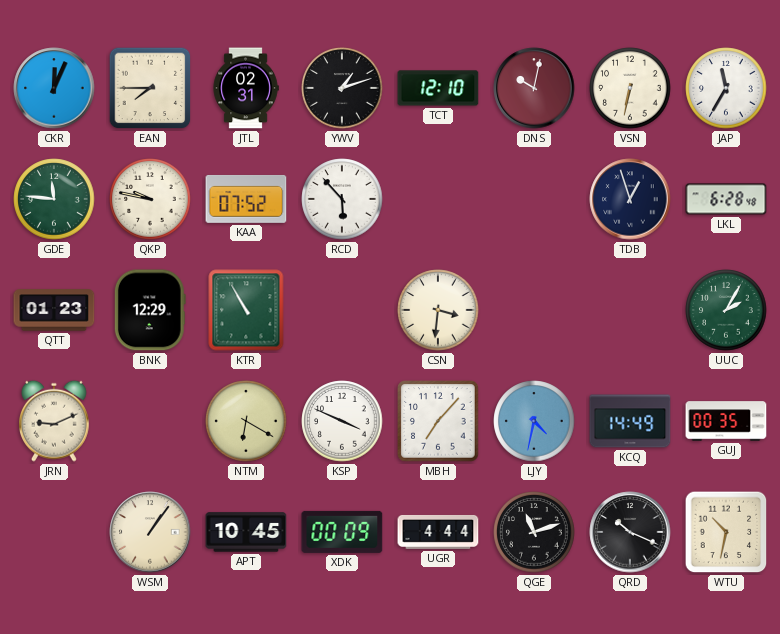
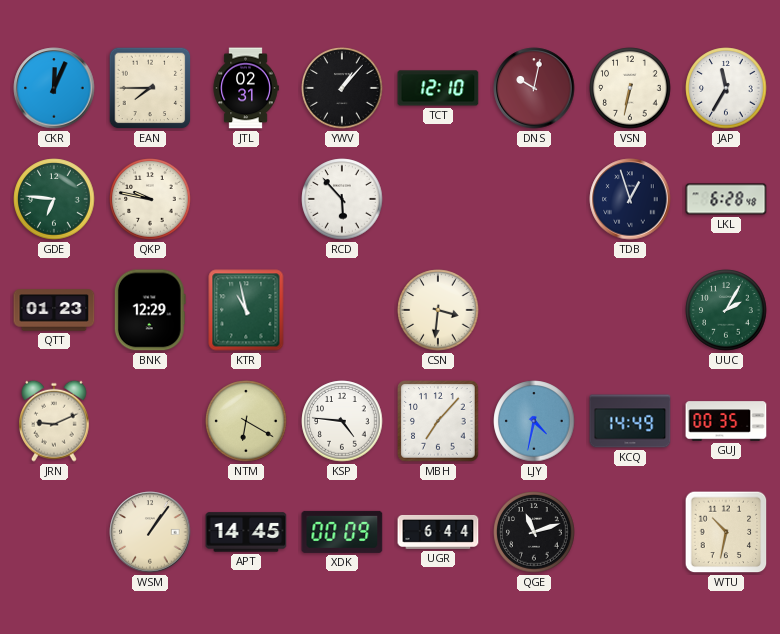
YWV: 1:12 -> 1:07
GDE: 11:46 -> 6:46
KAA: 07:52 -> none
KTR: 10:55 -> 10:58
KSP: 3:49 -> 4:46
APT: 10:45 -> 14:45
UGR: 4:44 -> 6:44
QRD: 10:19 -> none
